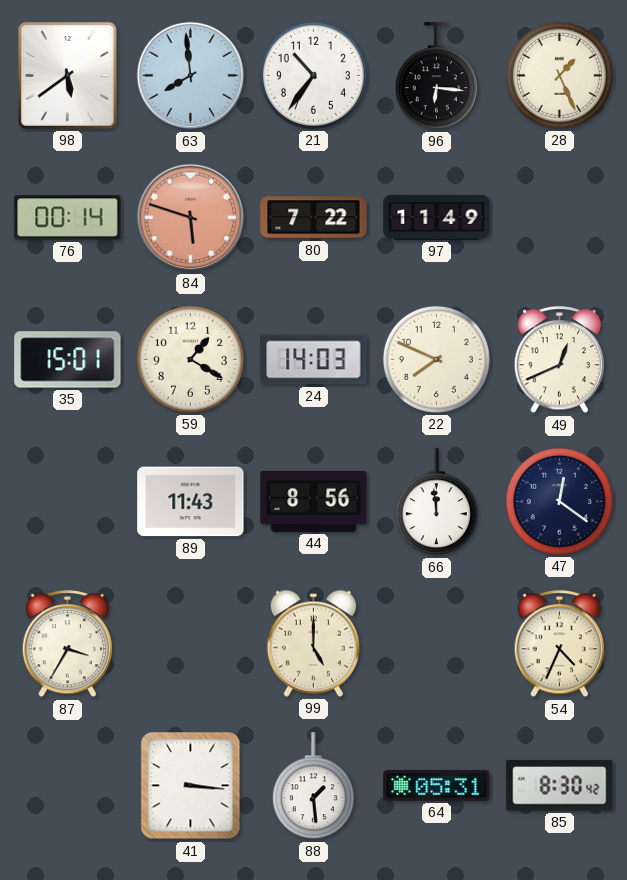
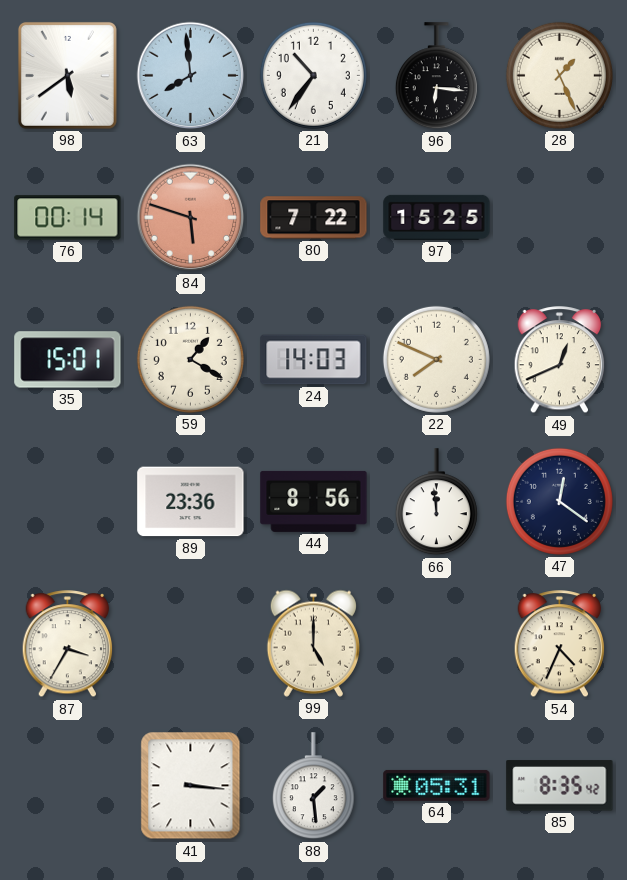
97: 11:49 -> 15:25
89: 11:43 -> 23:36
85: 8:30 -> 8:35
